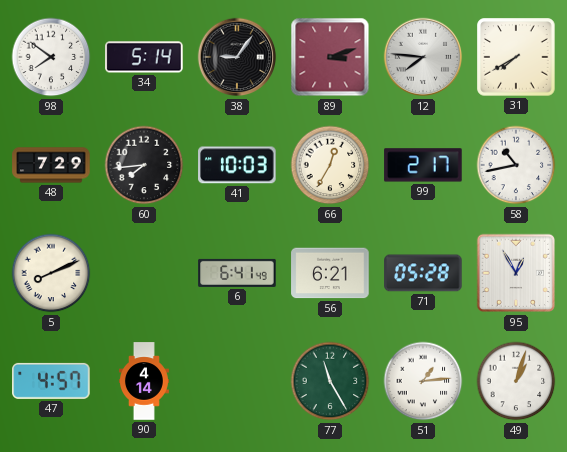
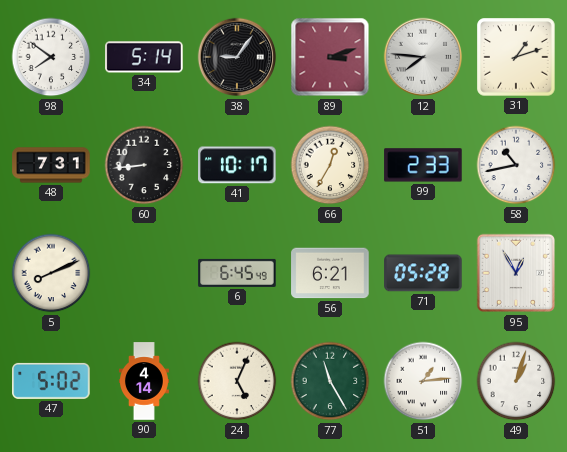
31: 7:40 -> 1:12
48: 7:29 -> 7:31
60: 7:44 -> 8:44
41: 10:03 -> 10:17
99: 2:17 -> 2:33
6: 6:41 -> 6:45
47: 4:57 -> 5:02
24: none -> 5:04
